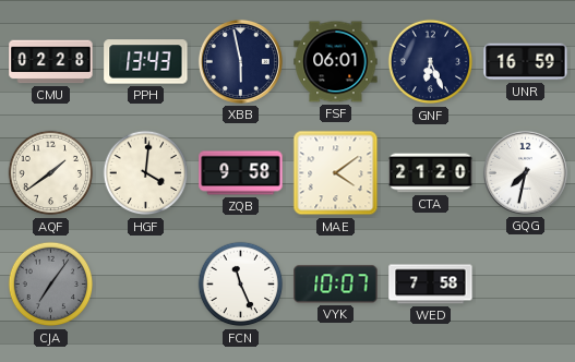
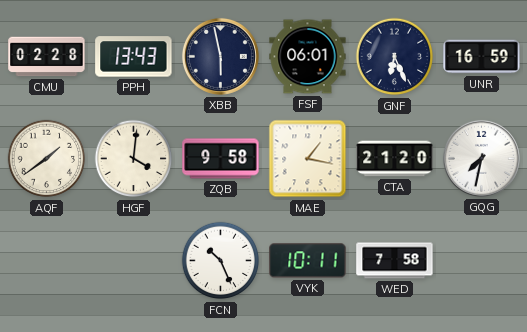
MAE: 4:09 -> 1:17
CJA: 7:06 -> none
FCN: 11:26 -> 10:26
VYK: 10:07 -> 10:11
